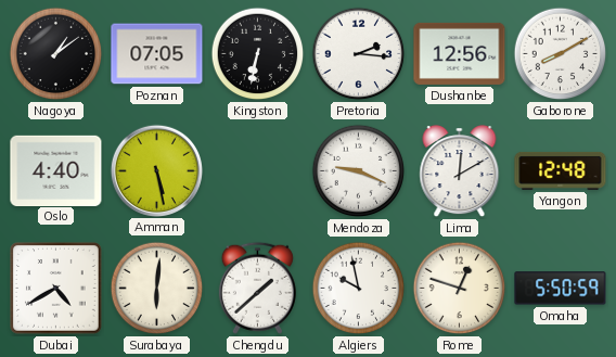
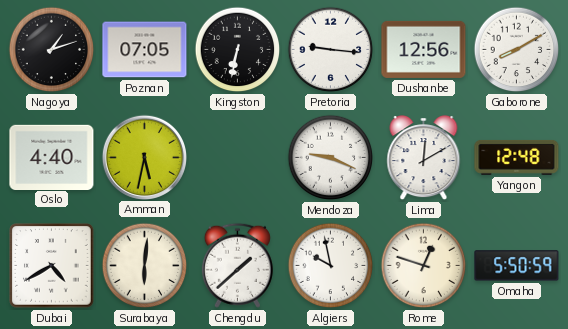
Nagoya: 1:09 -> 1:12
Pretoria: 2:16 -> 9:16
Amman: 5:28 -> 5:32
